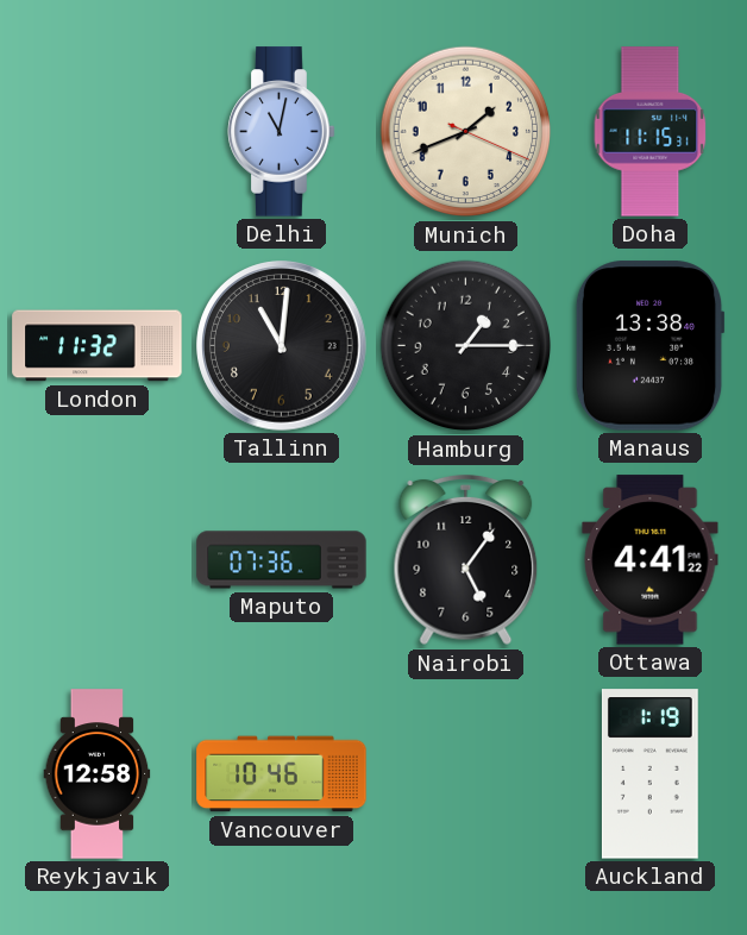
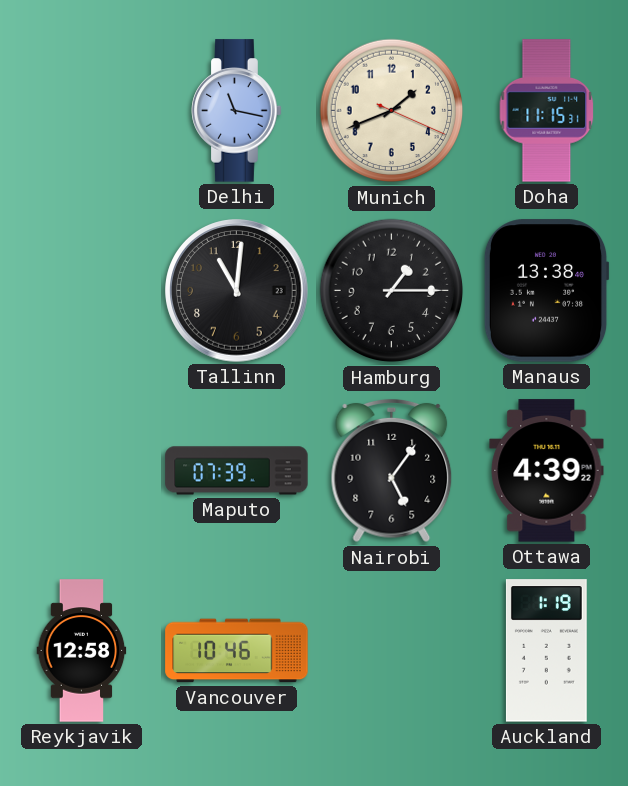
Delhi: 11:02 -> 11:17
London: 11:32 -> none
Maputo: 07:36 -> 07:39
Ottawa: 4:41 -> 4:39
